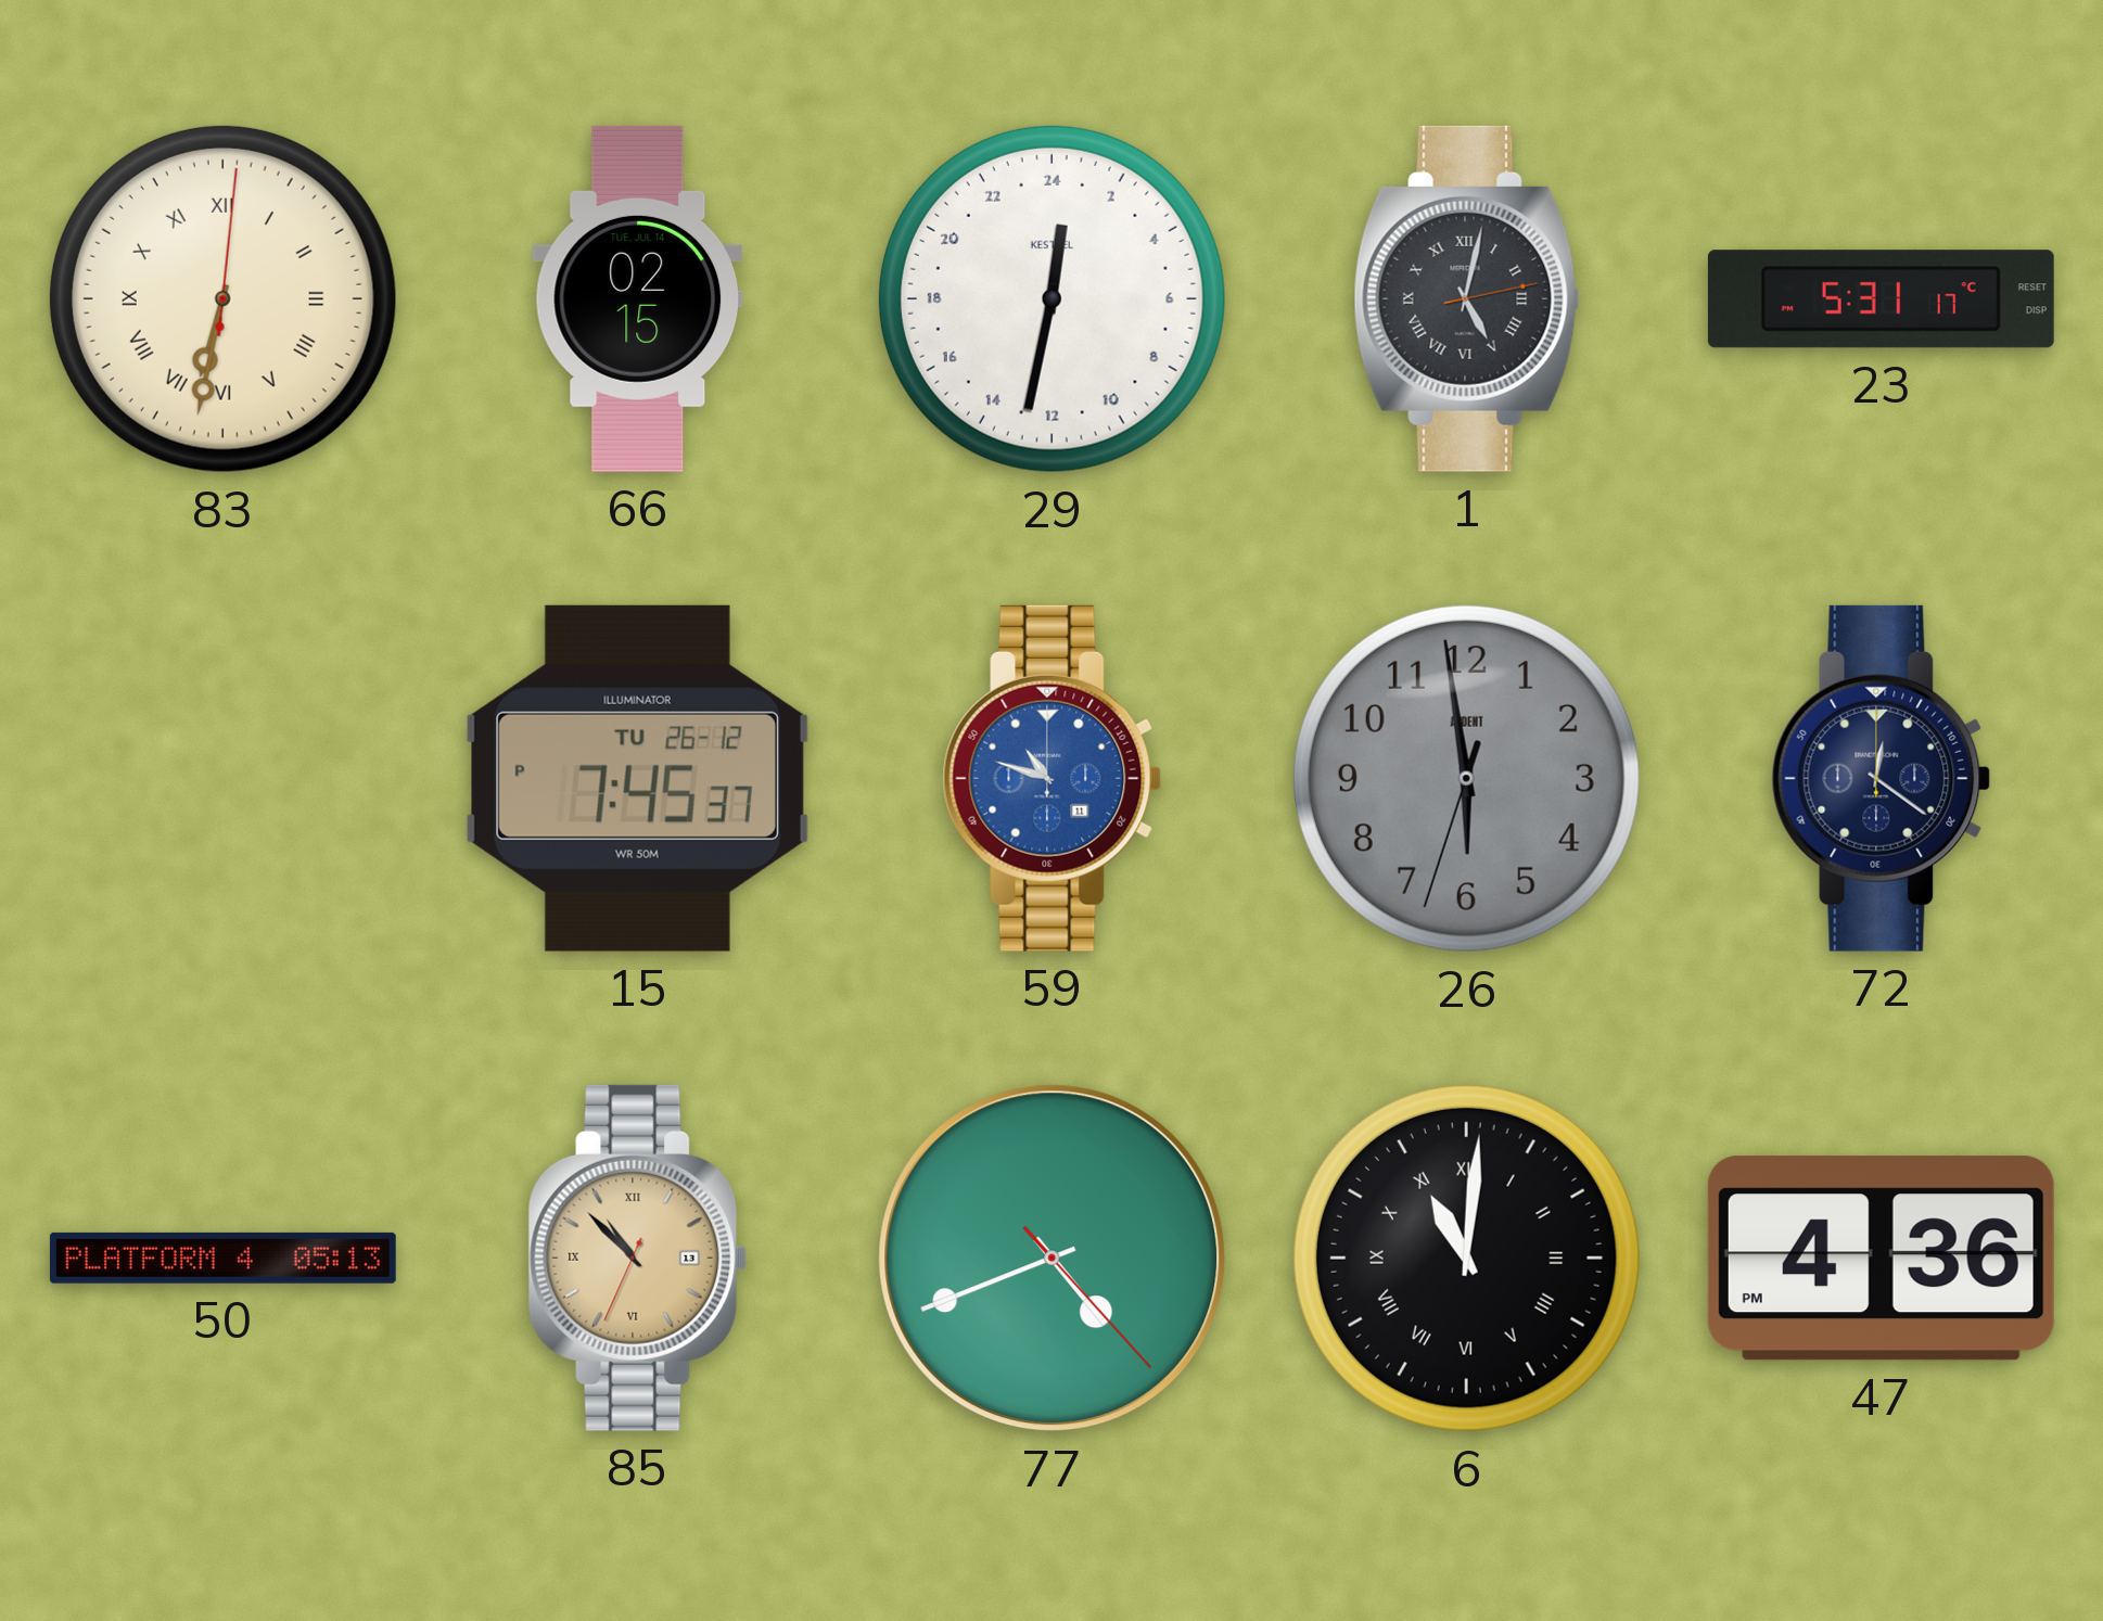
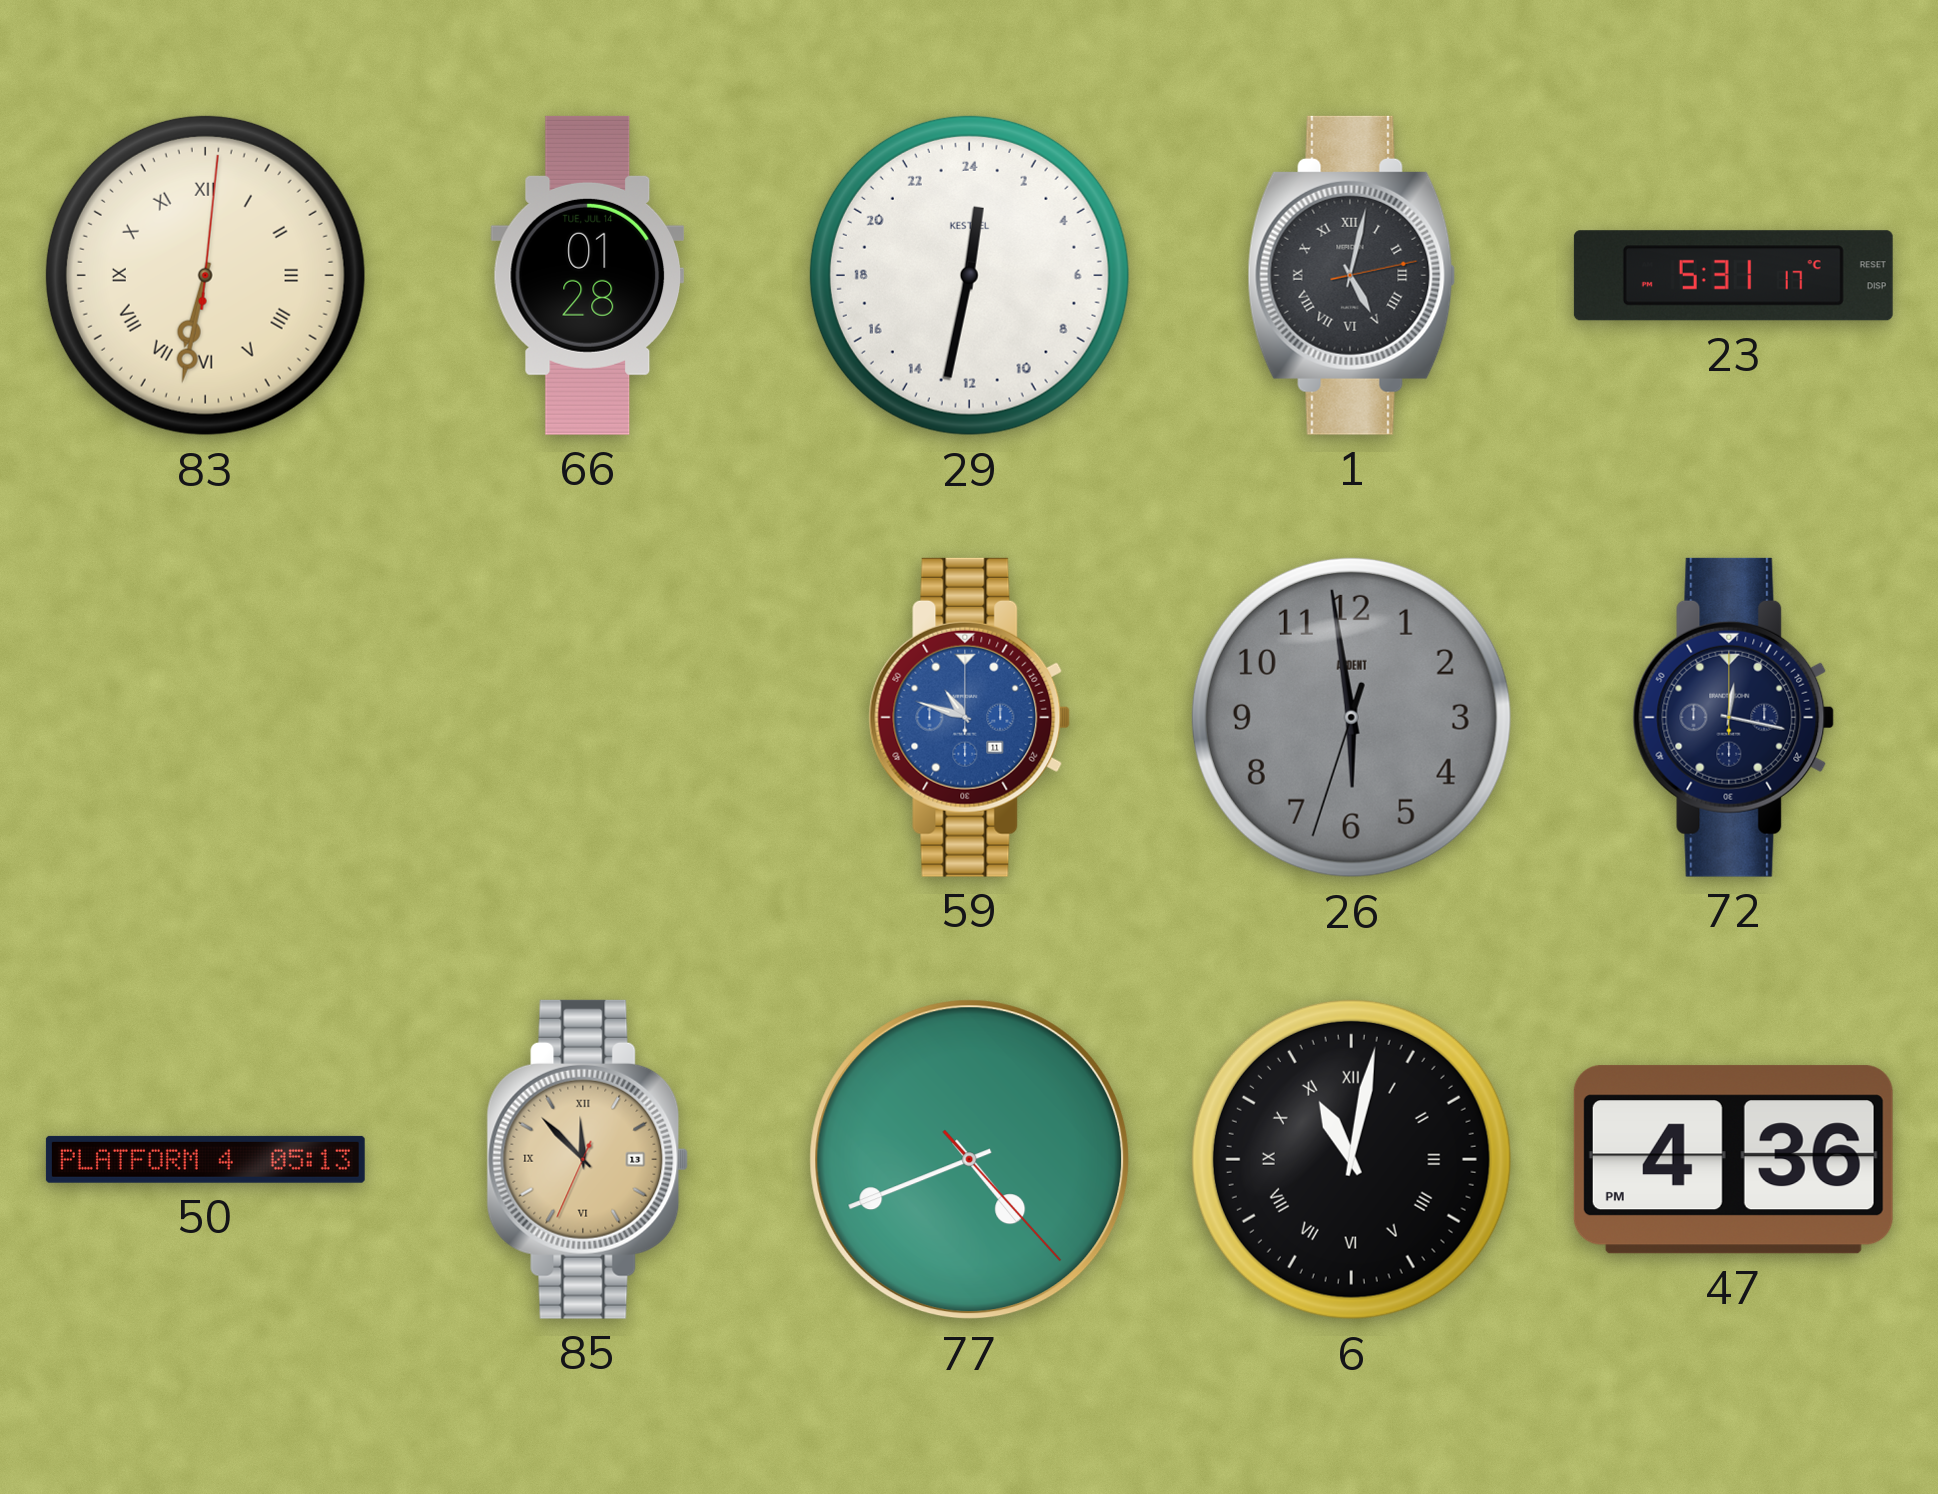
66: 02:15 -> 01:28
15: 7:45 -> none
72: 12:21 -> 12:17
85: 10:52 -> 11:52
6: 11:01 -> 11:02
